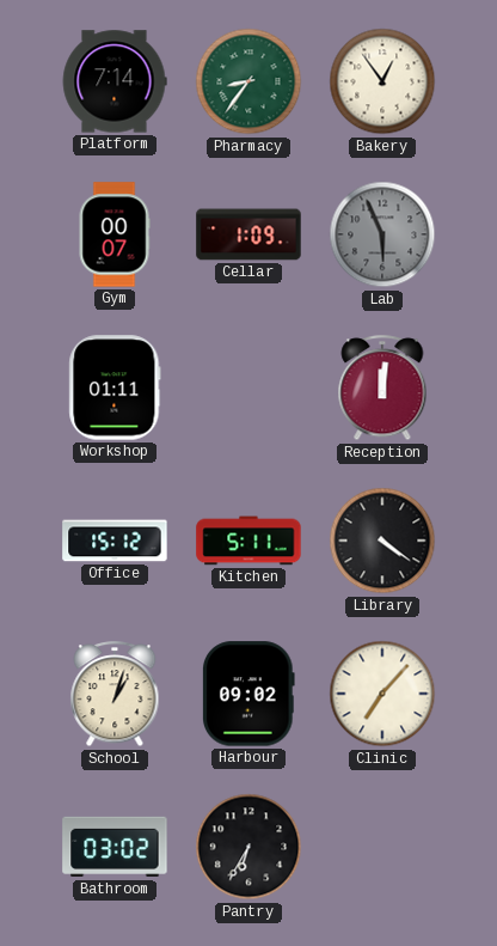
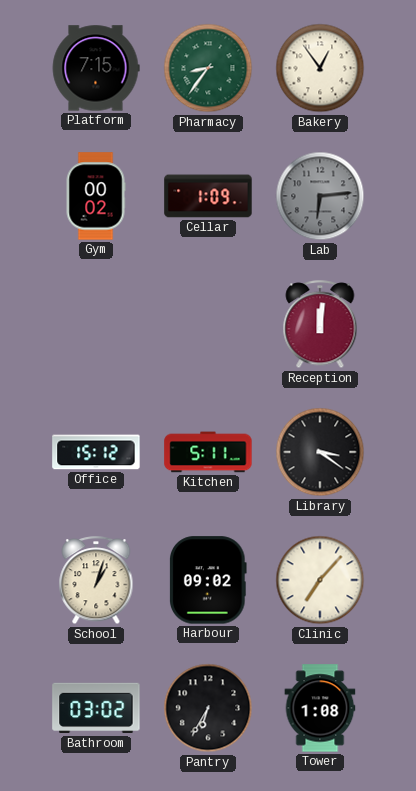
Platform: 7:14 -> 7:15
Gym: 00:07 -> 00:02
Lab: 5:56 -> 6:14
Workshop: 01:11 -> none
Library: 4:21 -> 3:21
Tower: none -> 1:08
